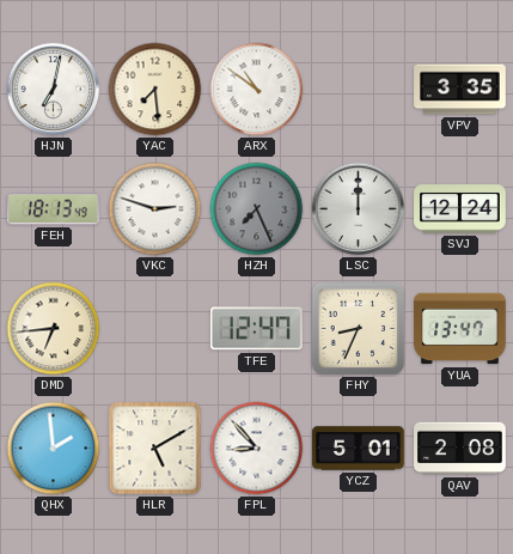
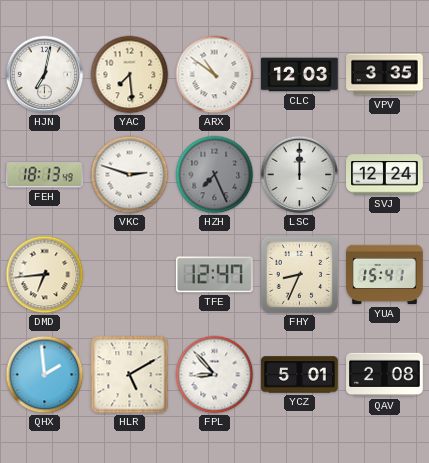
CLC: none -> 12:03
YUA: 13:47 -> 15:41
